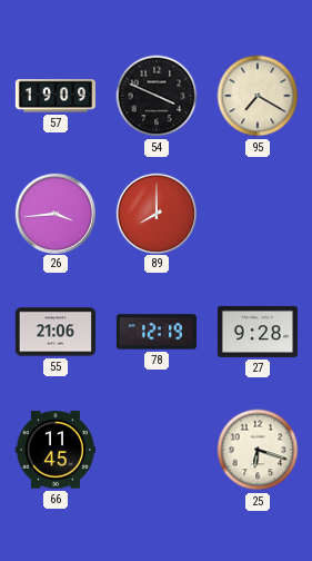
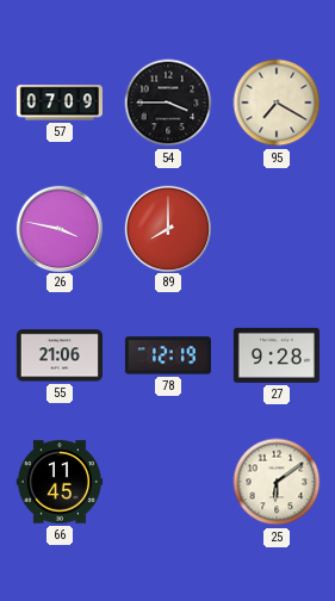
57: 19:09 -> 07:09
54: 3:49 -> 3:45
26: 3:44 -> 3:47
25: 6:18 -> 6:09
